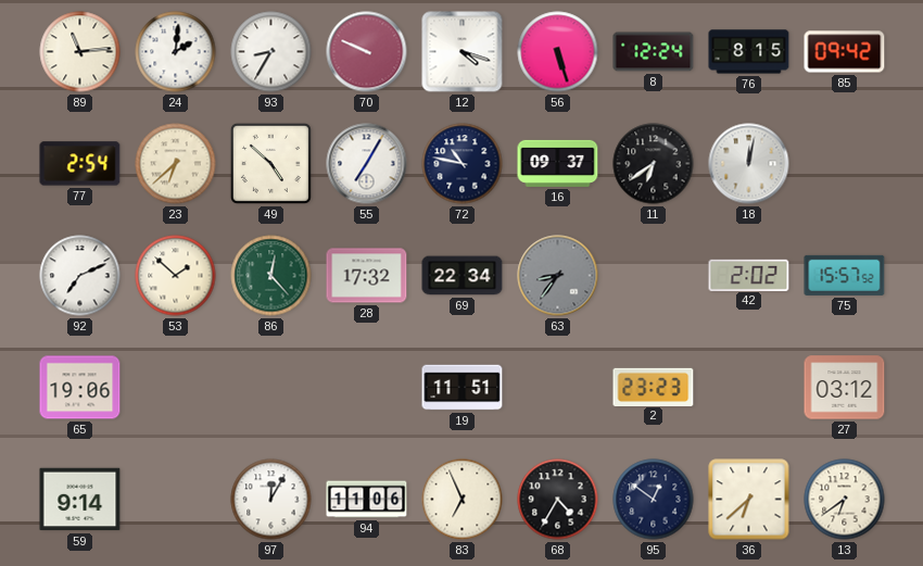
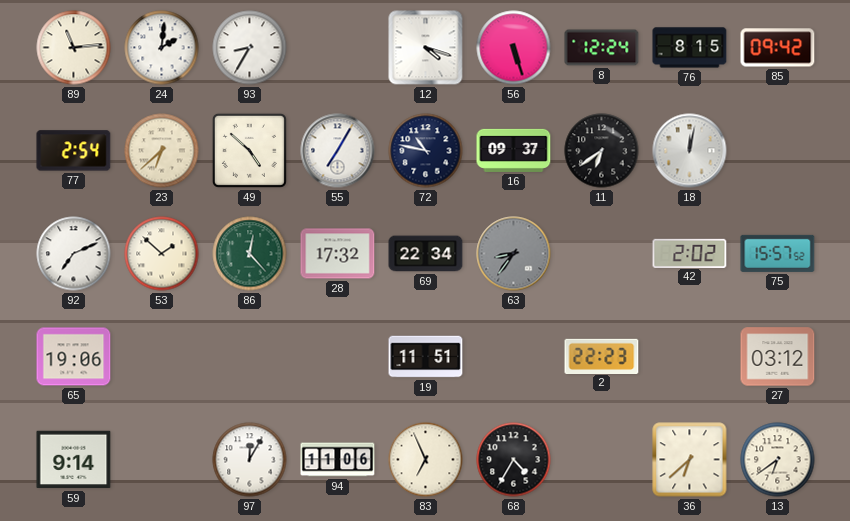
70: 9:49 -> none
2: 23:23 -> 22:23
95: 12:51 -> none
